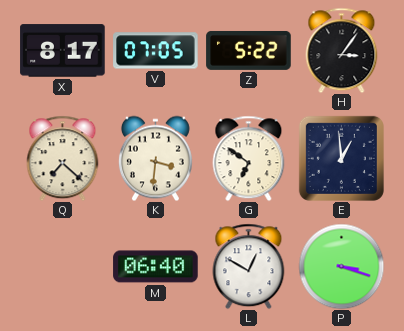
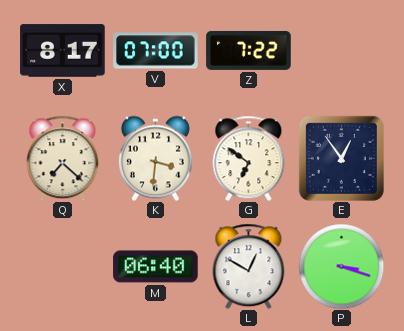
V: 07:05 -> 07:00
Z: 5:22 -> 7:22
H: 3:06 -> none
E: 12:59 -> 12:54
